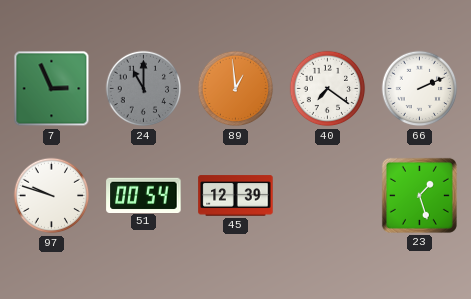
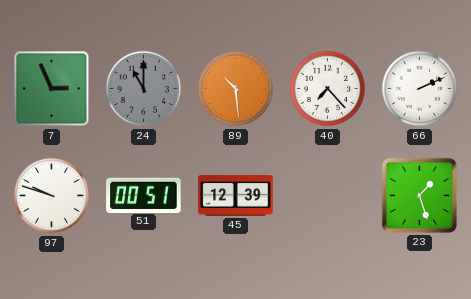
89: 12:59 -> 10:29
40: 7:21 -> 7:23
51: 00:54 -> 00:51
